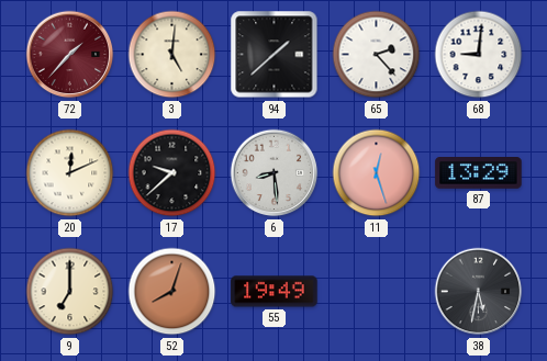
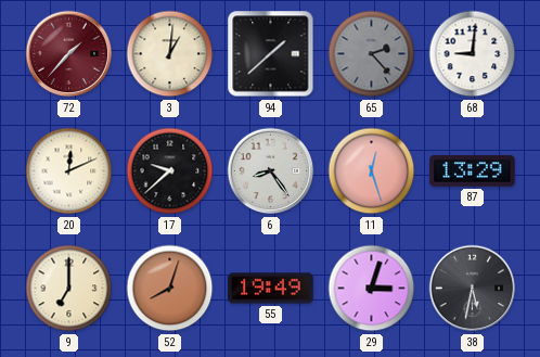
3: 5:01 -> 1:01
65 dial: white -> grey
6: 8:29 -> 8:24
29: none -> 3:03
